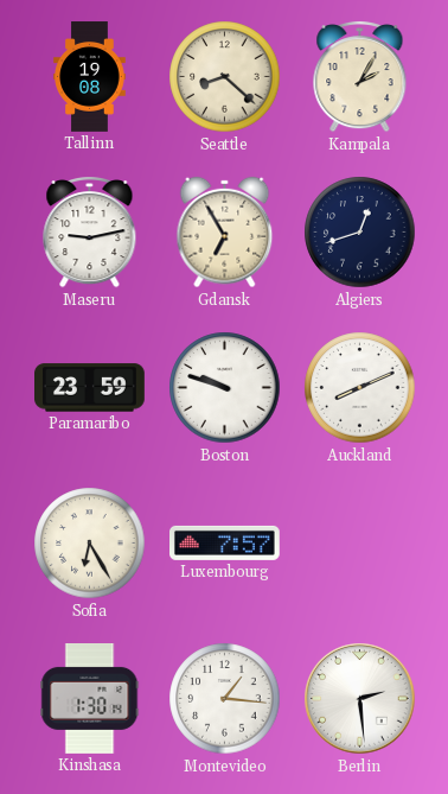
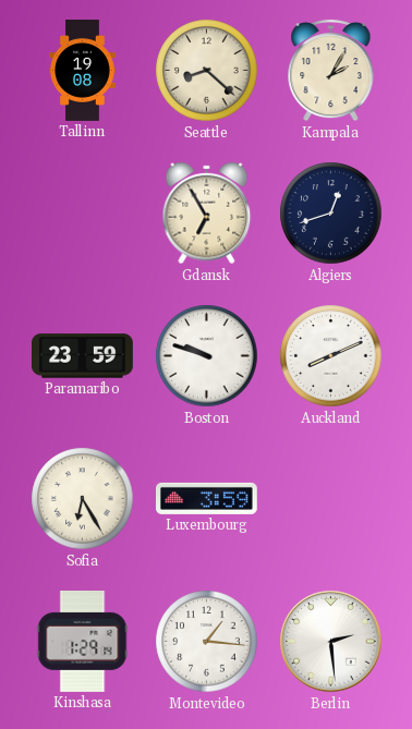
Maseru: 9:13 -> none
Luxembourg: 7:57 -> 3:59
Kinshasa: 1:30 -> 1:29
